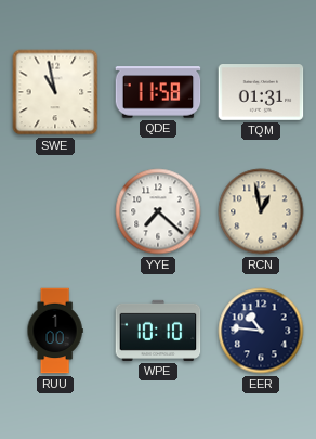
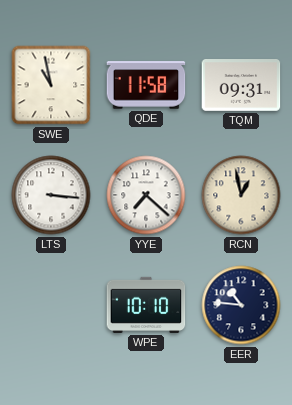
TQM: 01:31 -> 09:31
LTS: none -> 3:16
RUU: 1:00 -> none
